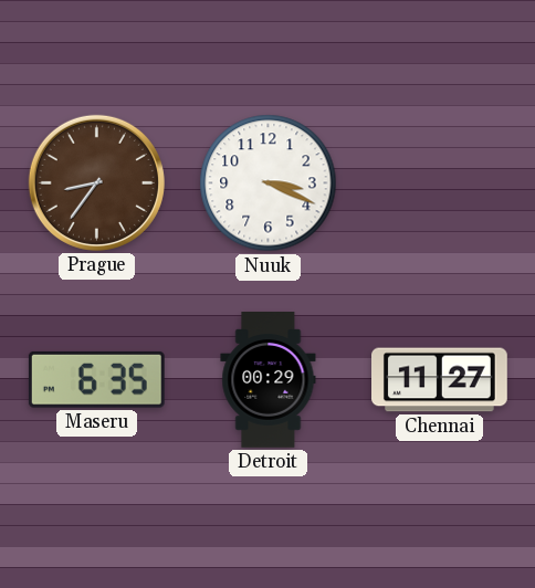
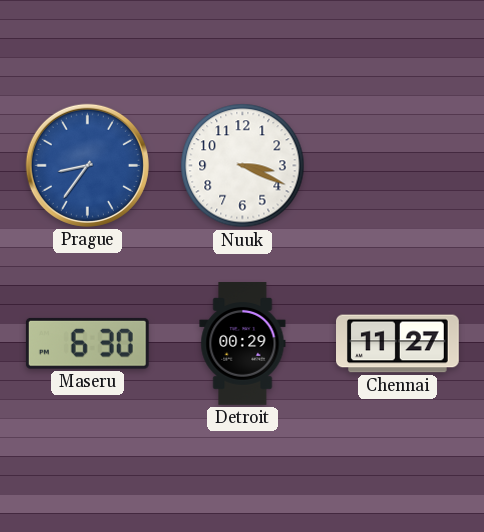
Prague dial: brown -> blue
Maseru: 6:35 -> 6:30
